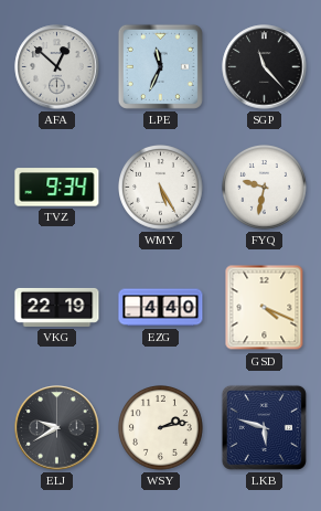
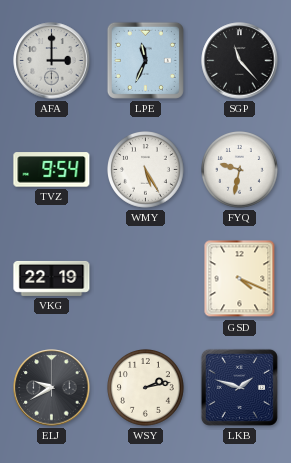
AFA: 12:52 -> 3:00
TVZ: 9:34 -> 9:54
EZG: 4:40 -> none
LKB: 5:48 -> 1:48
